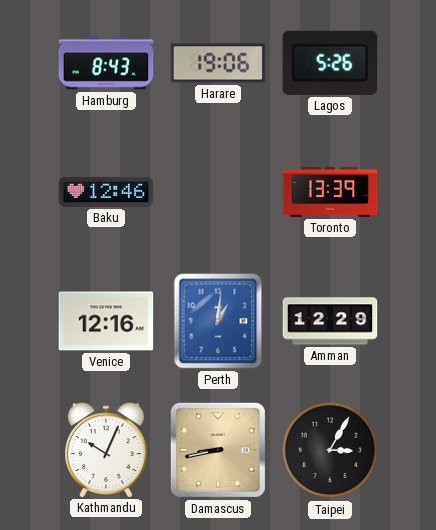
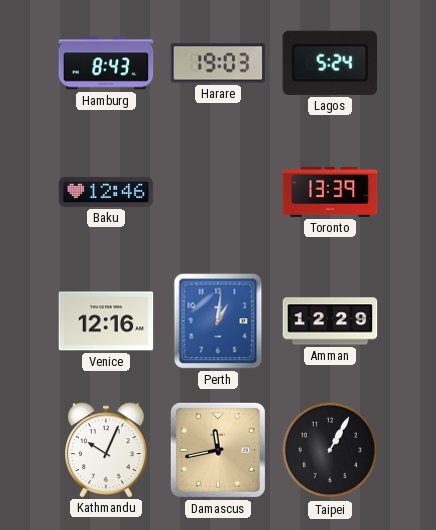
Harare: 19:06 -> 19:03
Lagos: 5:26 -> 5:24
Damascus: 8:43 -> 11:43
Taipei: 3:05 -> 1:05
